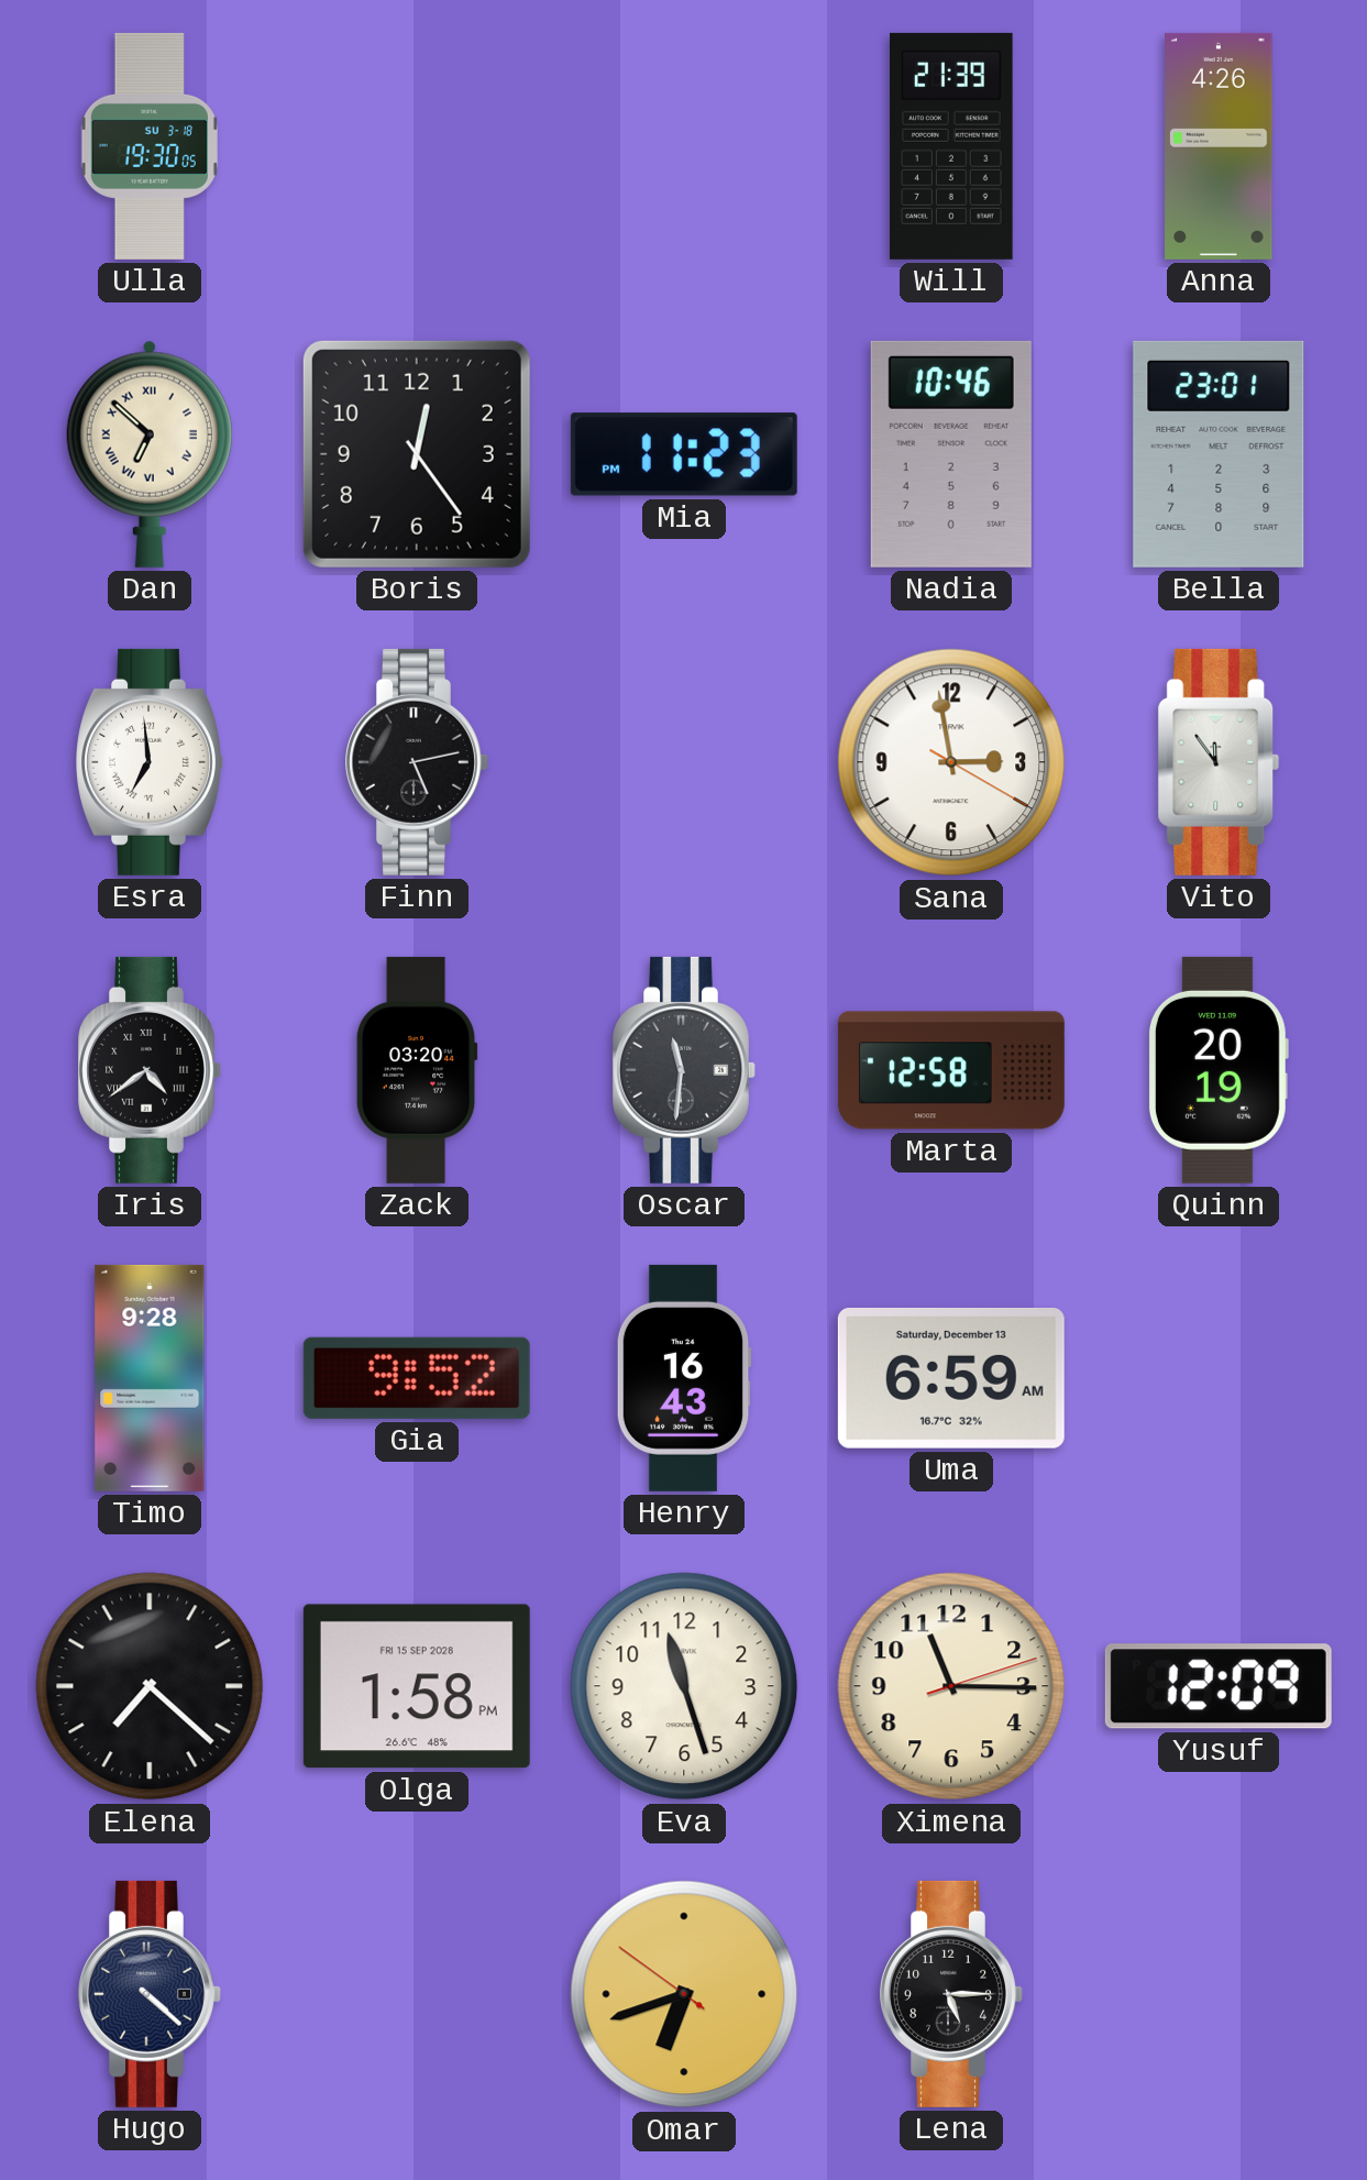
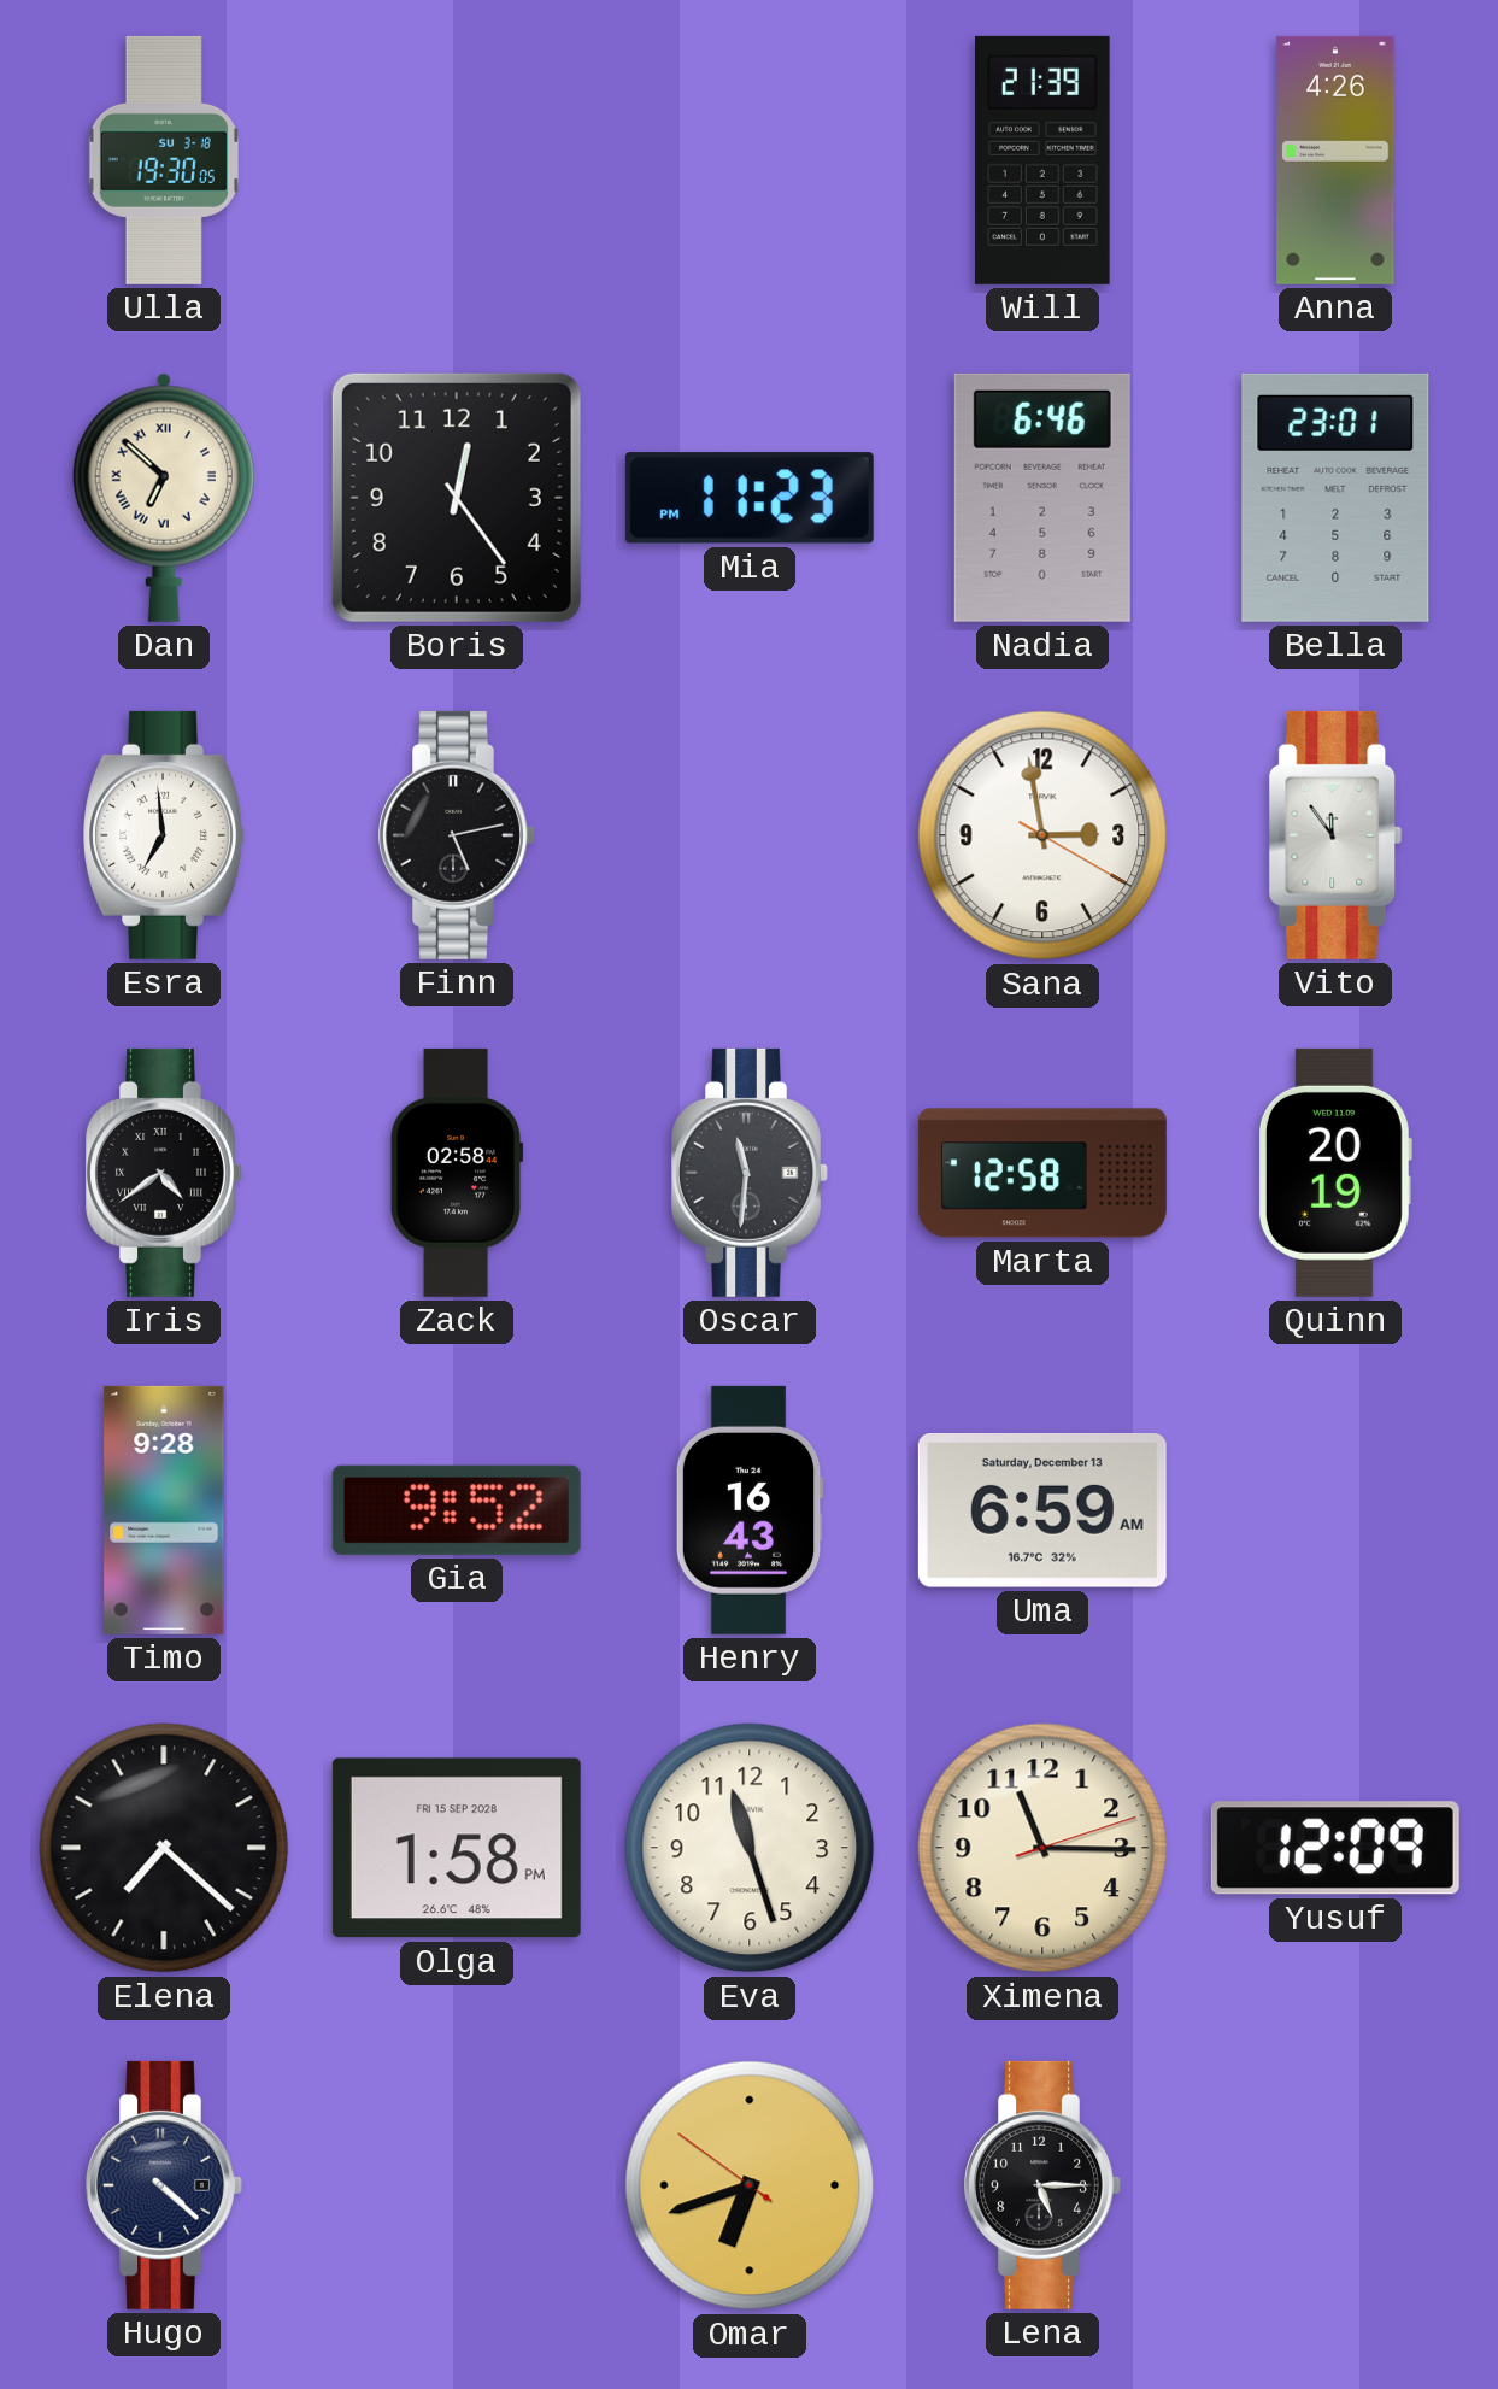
Nadia: 10:46 -> 6:46
Zack: 03:20 -> 02:58
